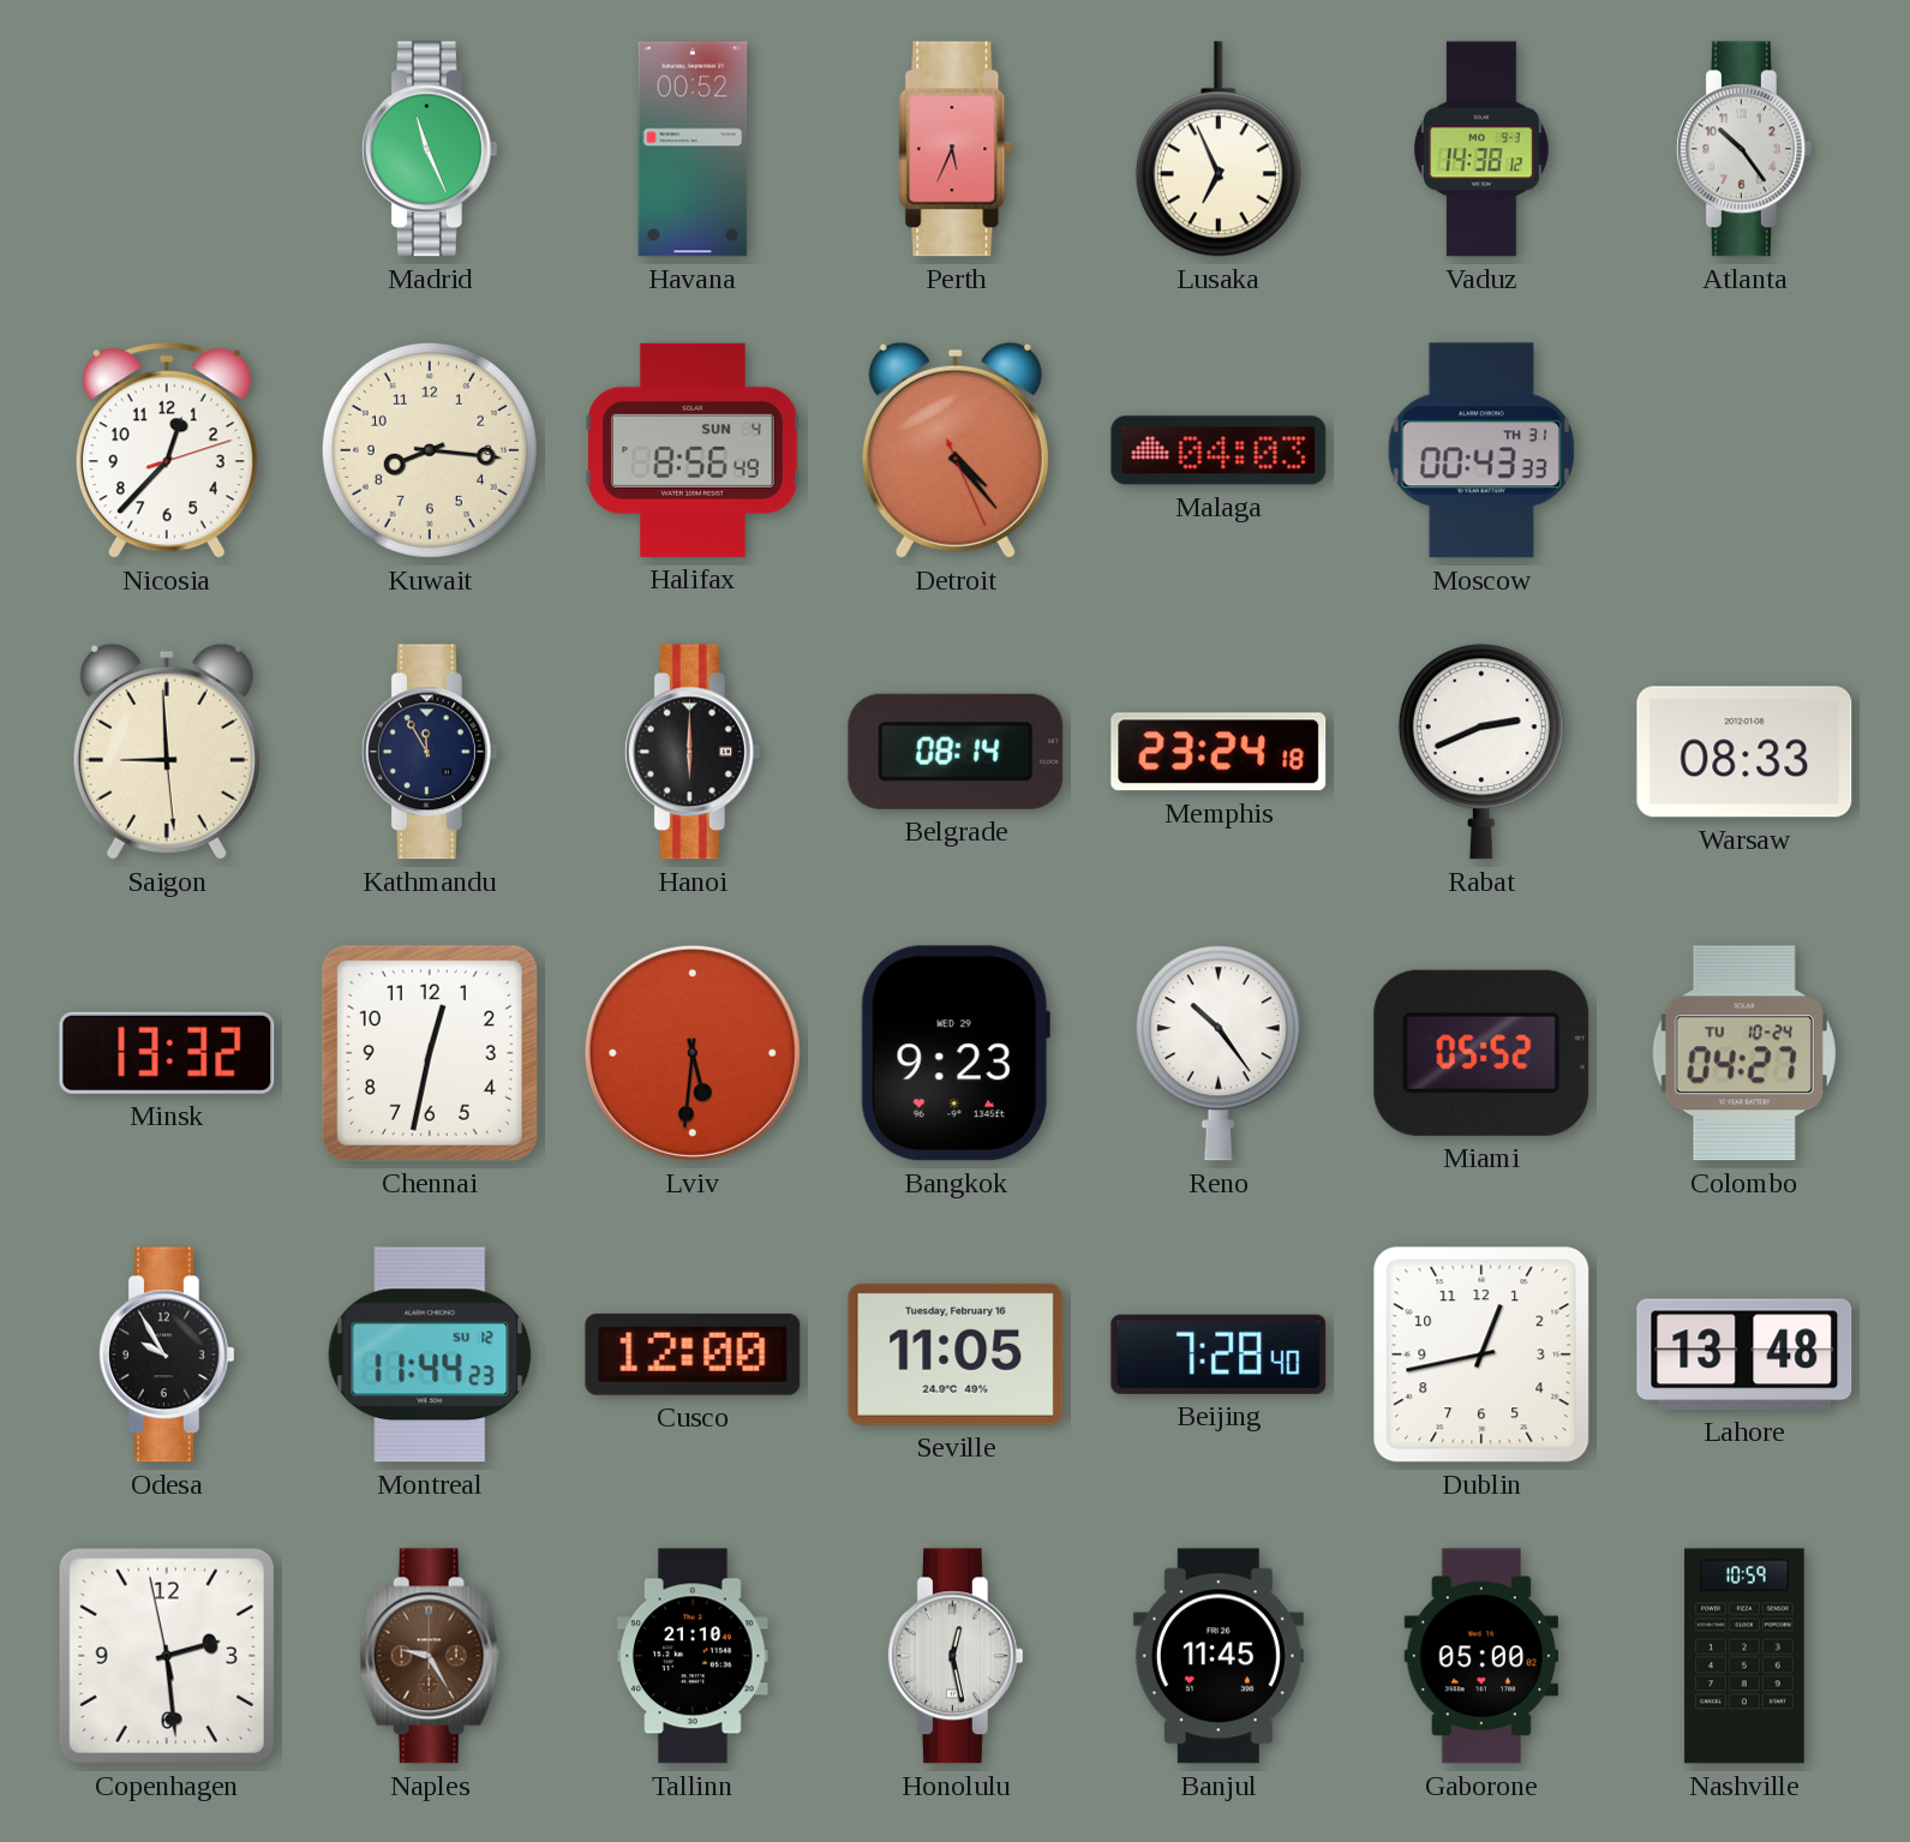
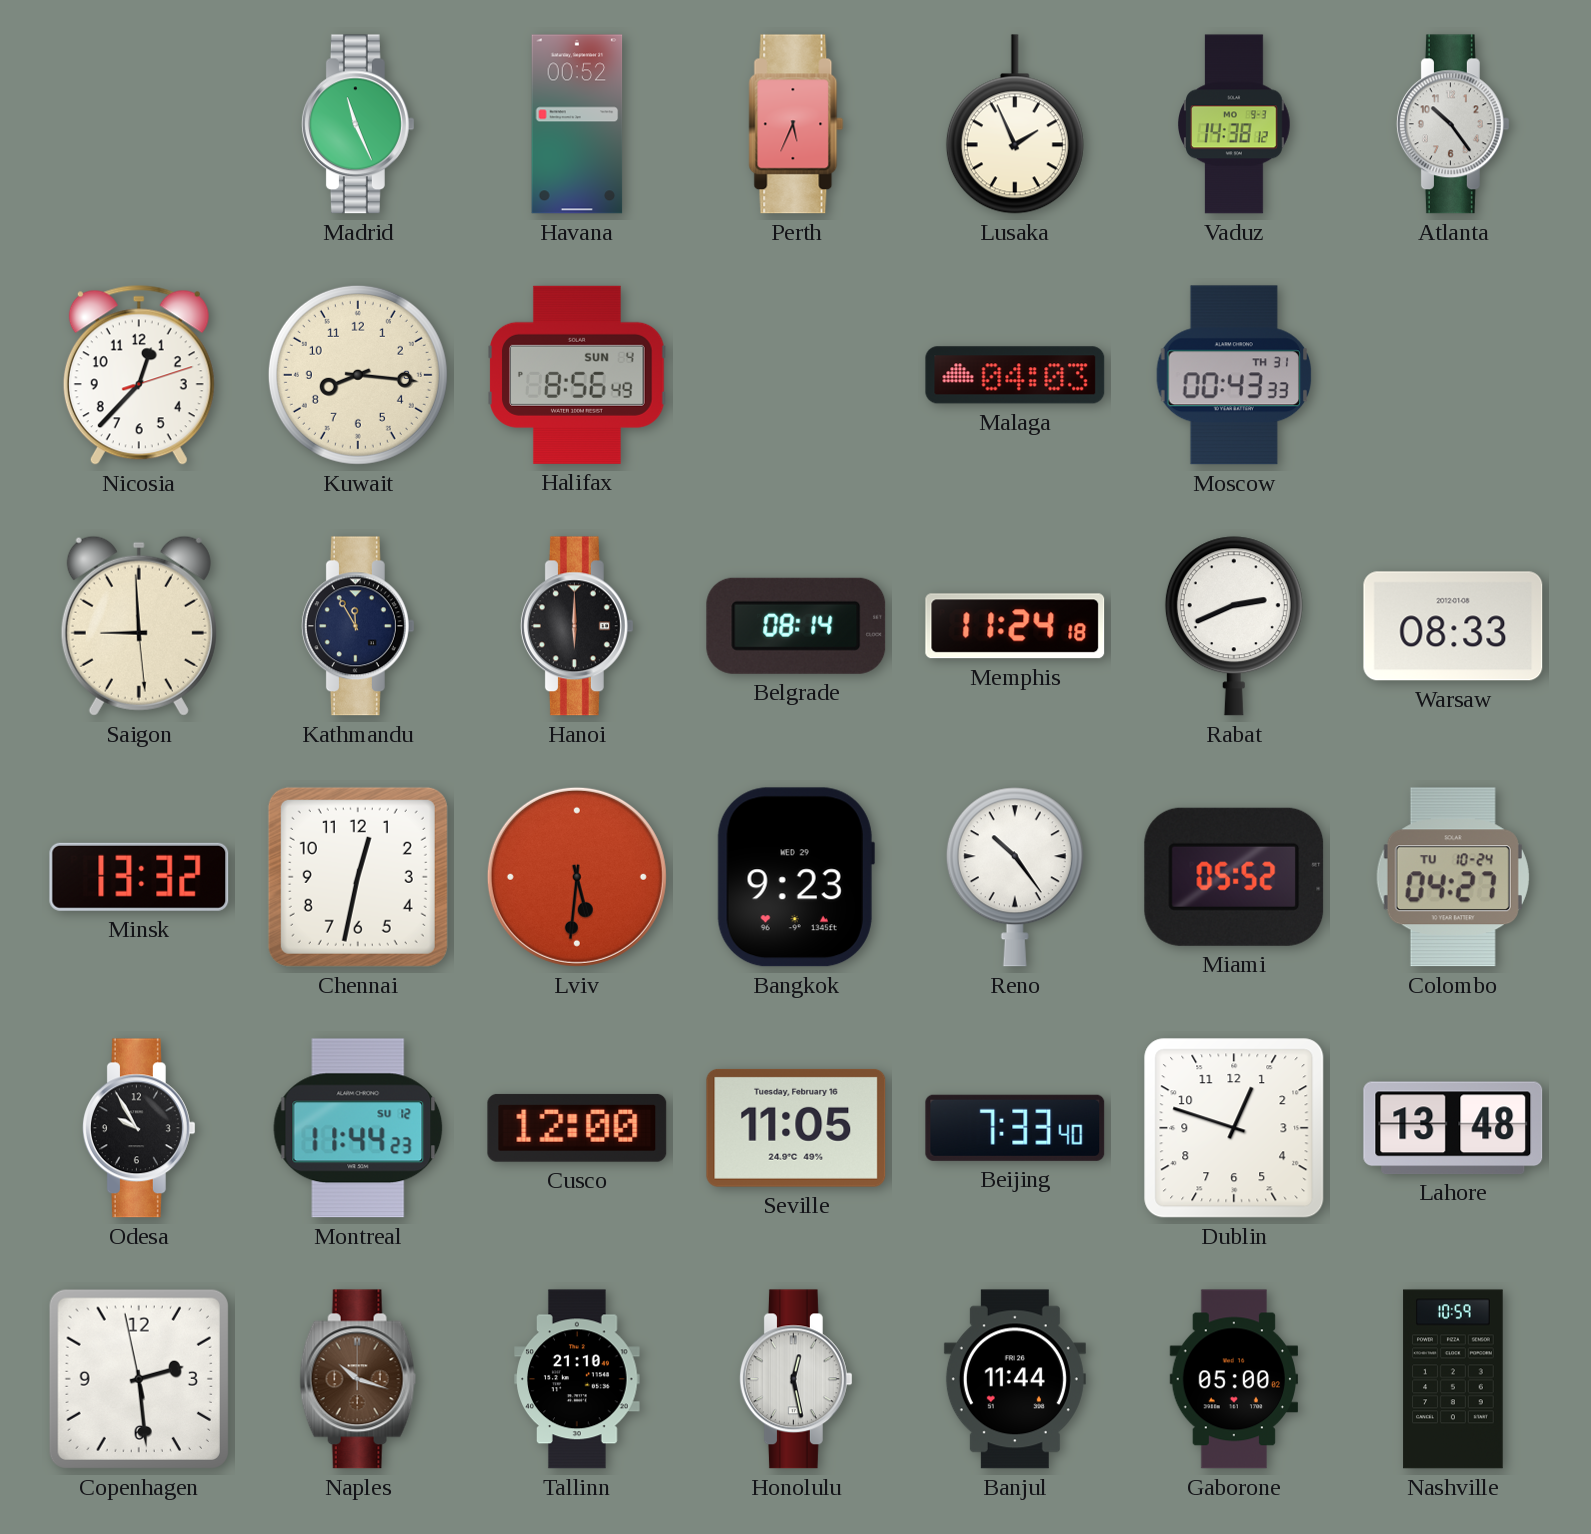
Lusaka: 6:56 -> 1:56
Detroit: 4:23 -> none
Memphis: 23:24 -> 11:24
Beijing: 7:28 -> 7:33
Dublin: 12:43 -> 12:48
Naples: 9:25 -> 10:18
Banjul: 11:45 -> 11:44
